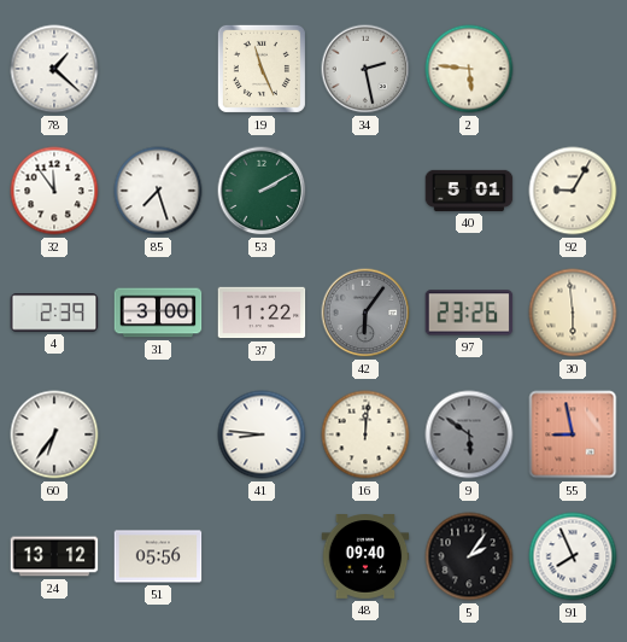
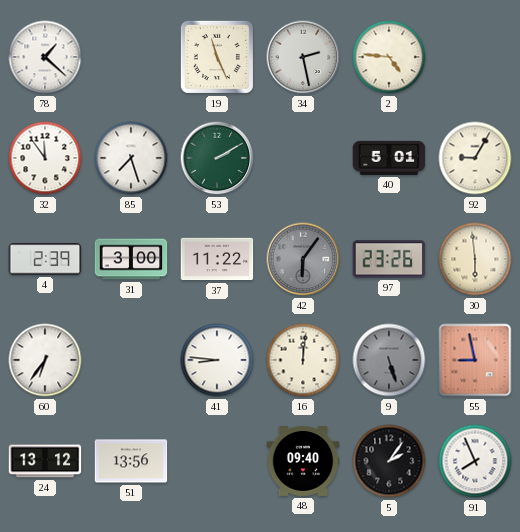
2: 5:46 -> 4:46
9: 5:51 -> 5:27
51: 05:56 -> 13:56
